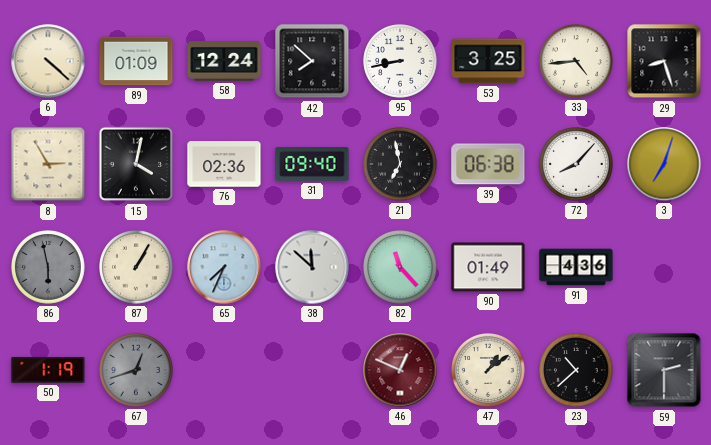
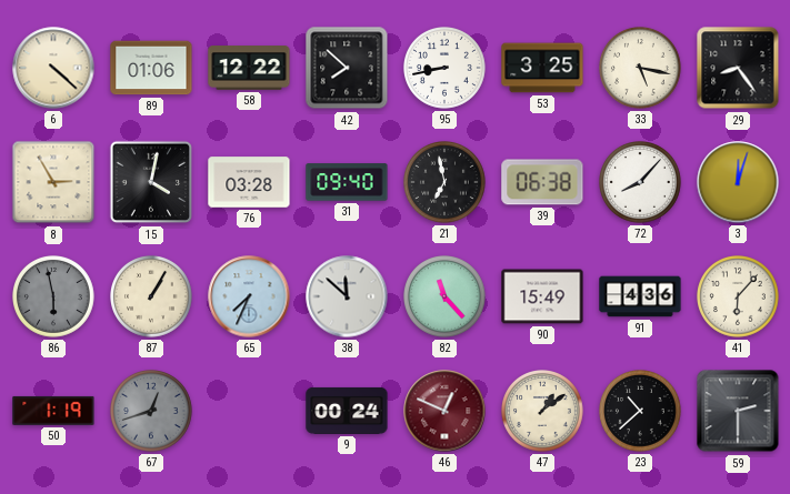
89: 01:09 -> 01:06
58: 12:24 -> 12:22
33: 4:44 -> 5:17
29: 8:27 -> 8:24
76: 02:36 -> 03:28
3: 7:03 -> 12:03
90: 01:49 -> 15:49
41: none -> 6:07
9: none -> 00:24
